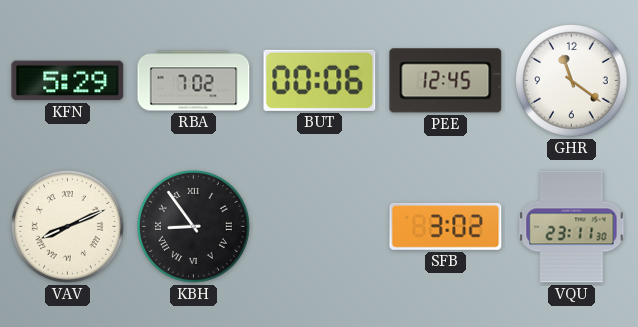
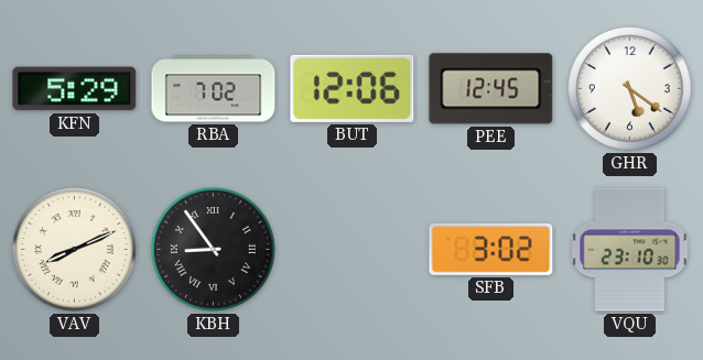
BUT: 00:06 -> 12:06
GHR: 11:21 -> 5:21
VQU: 23:11 -> 23:10
